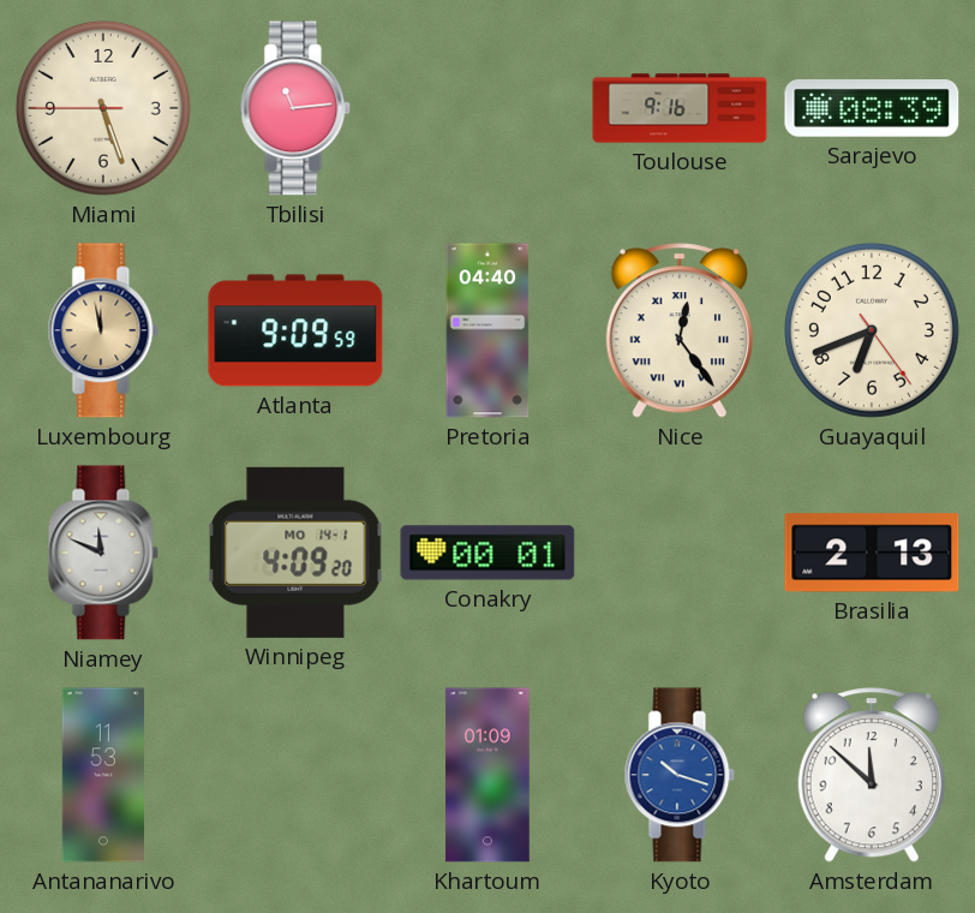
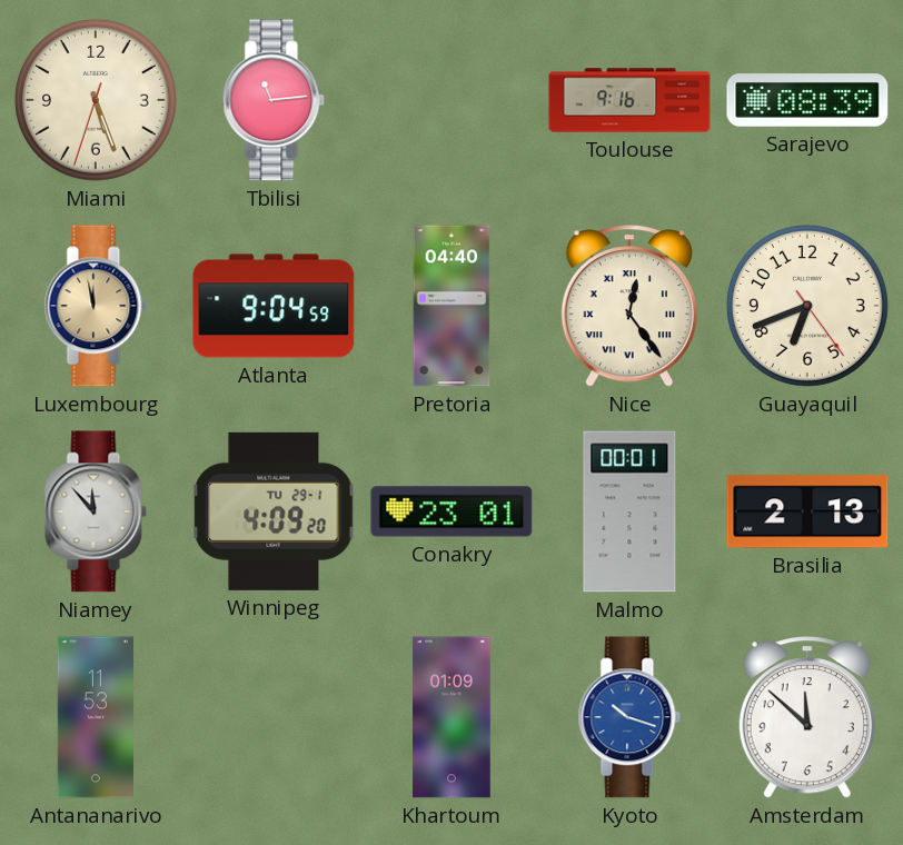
Miami: 5:26:45 -> 5:26:33
Atlanta: 9:09 -> 9:04
Niamey: 11:49 -> 11:53
Winnipeg date: MO 14-1 -> TU 29-1
Conakry: 00:01 -> 23:01
Malmo: none -> 00:01
